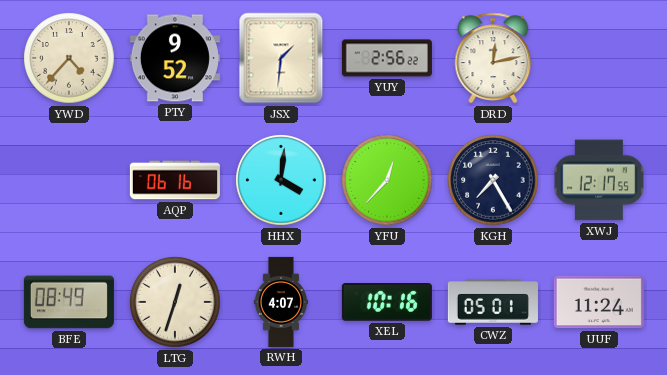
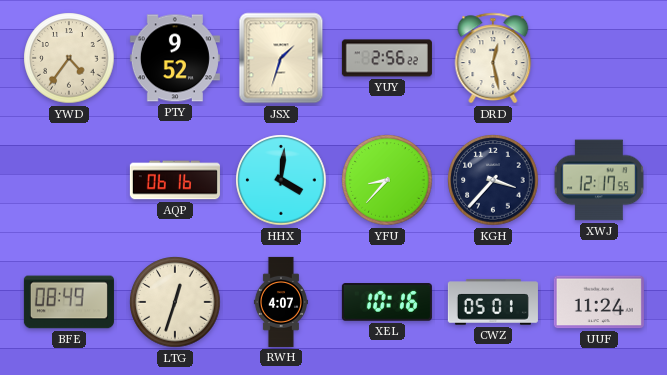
YWD: 4:37 -> 4:36
JSX: 1:31 -> 1:33
DRD: 12:13 -> 12:28
YFU: 12:37 -> 8:37
KGH: 7:25 -> 3:37
